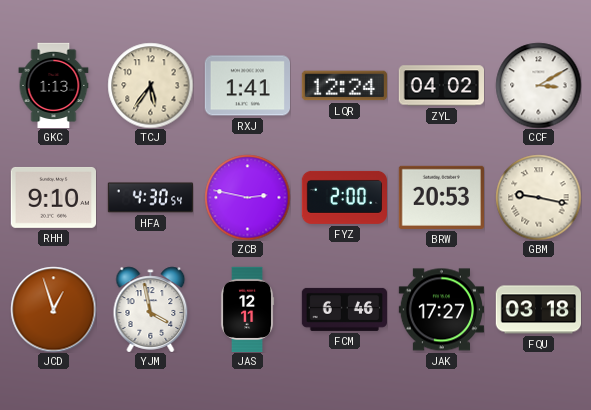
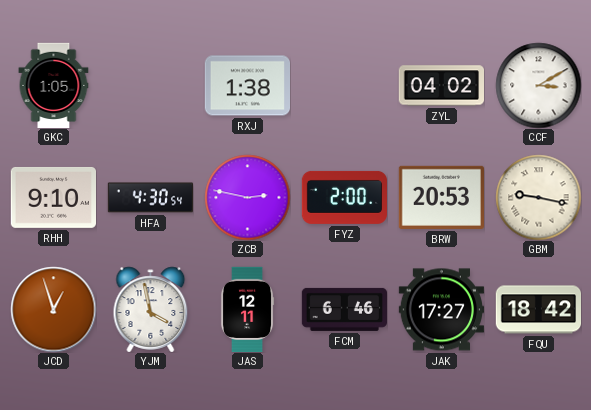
GKC: 1:13 -> 1:05
TCJ: 5:36 -> none
RXJ: 1:41 -> 1:38
LQR: 12:24 -> none
FQU: 03:18 -> 18:42
